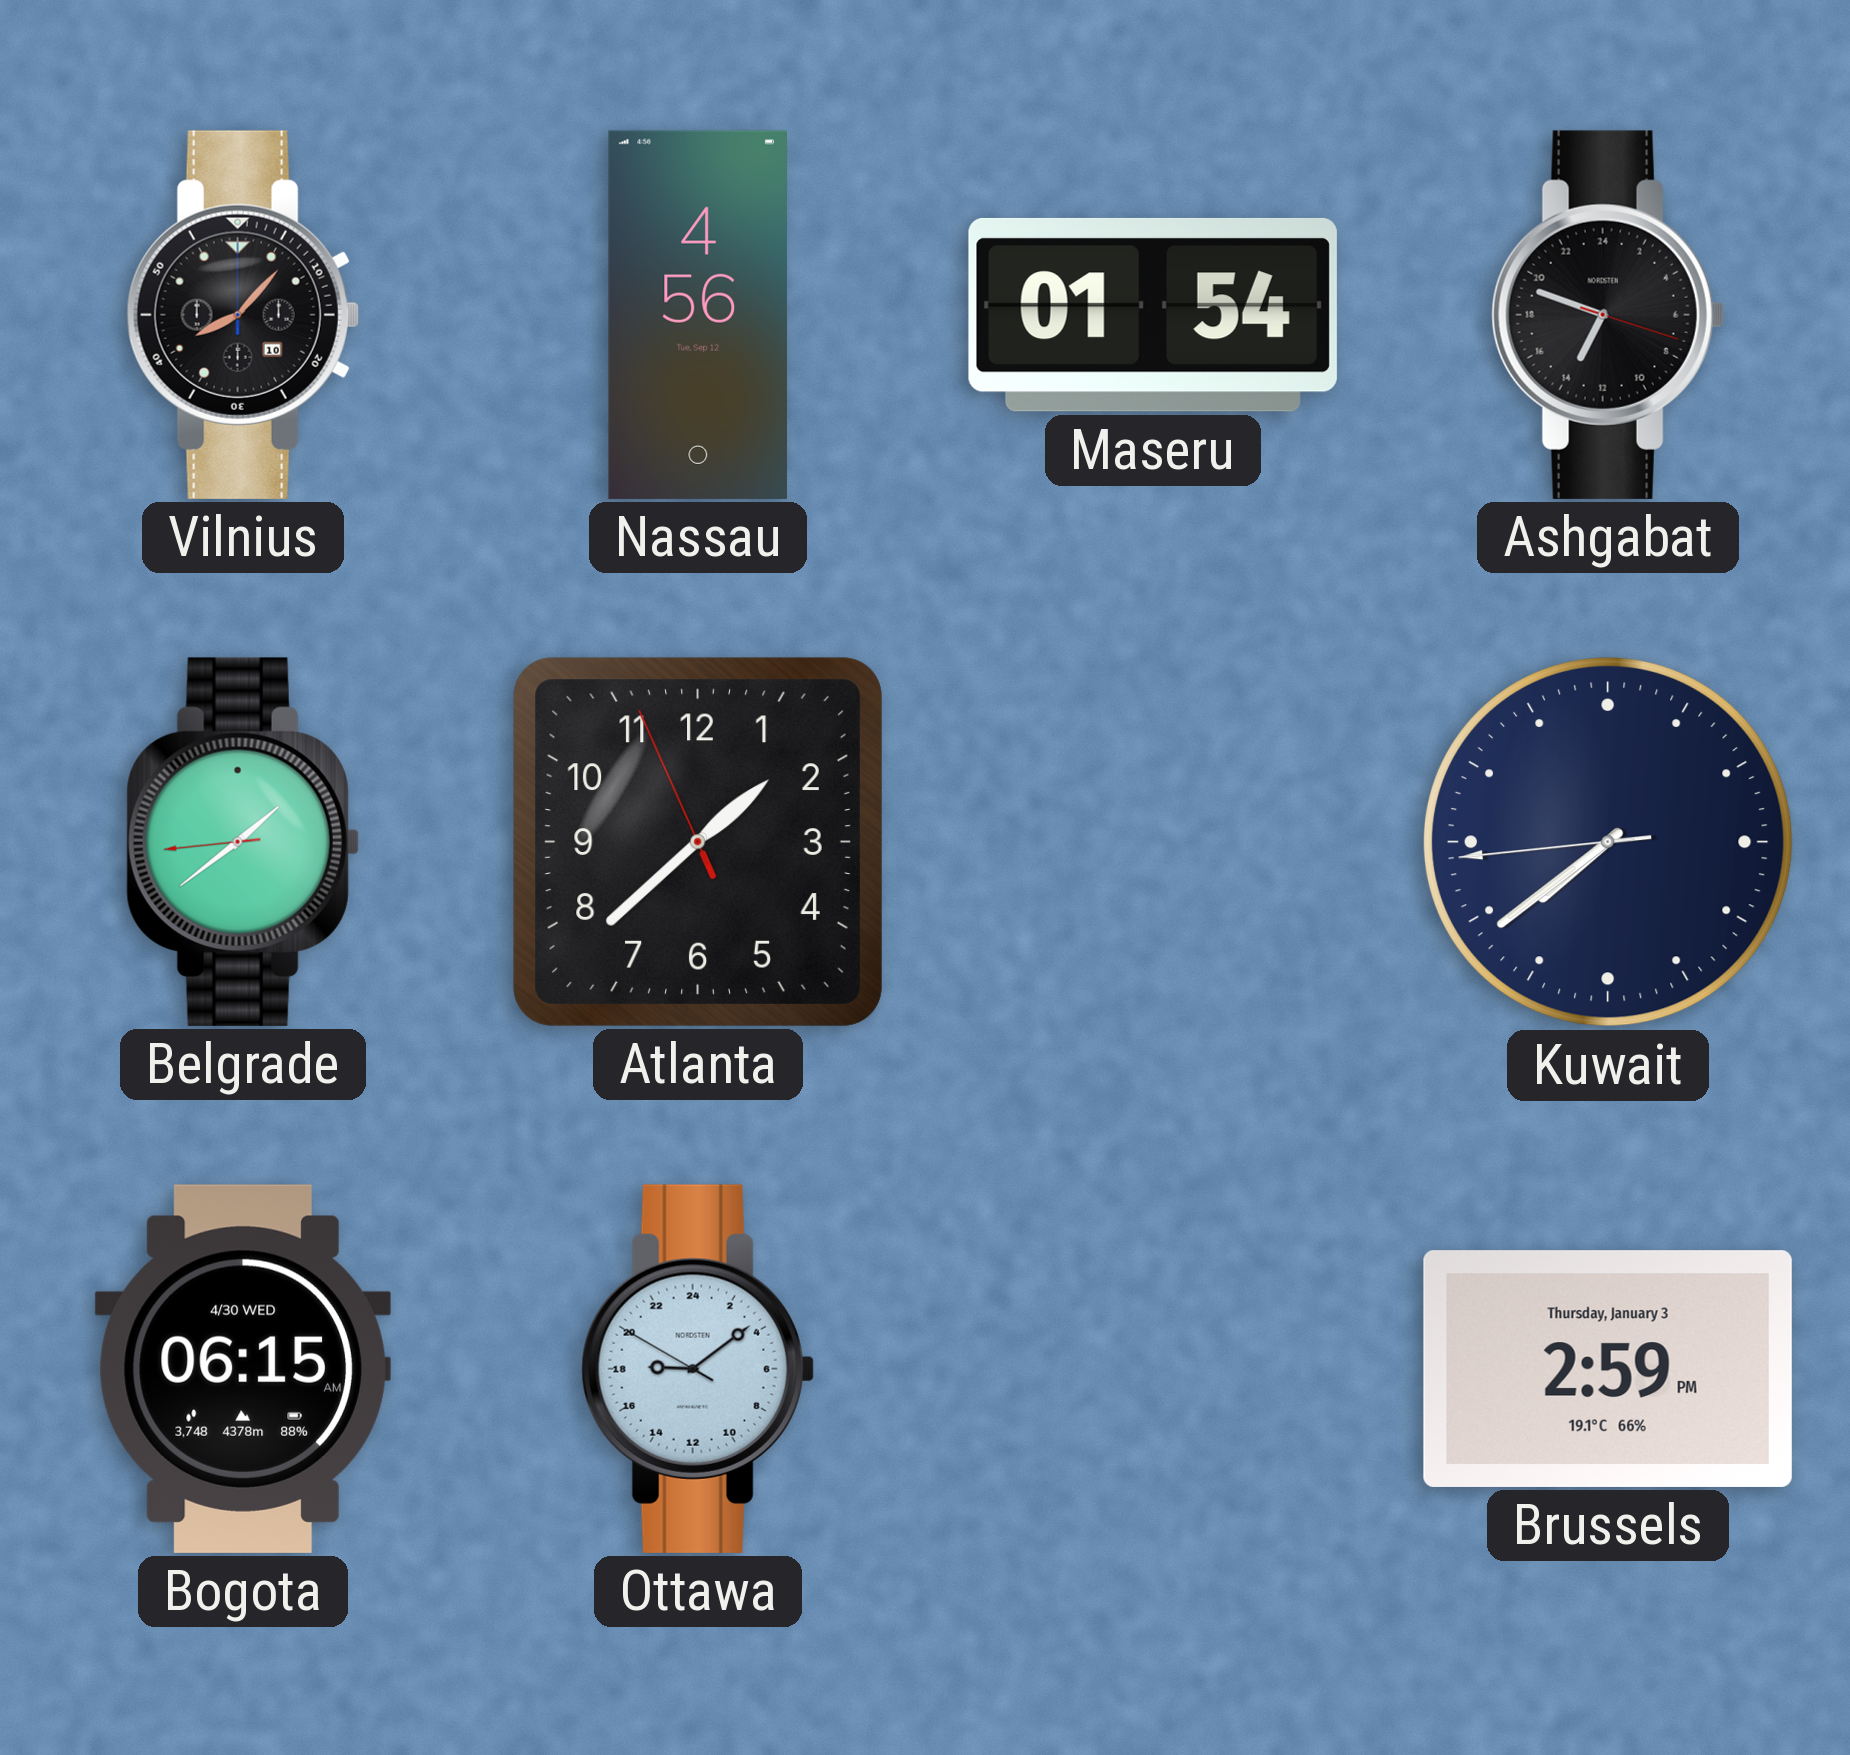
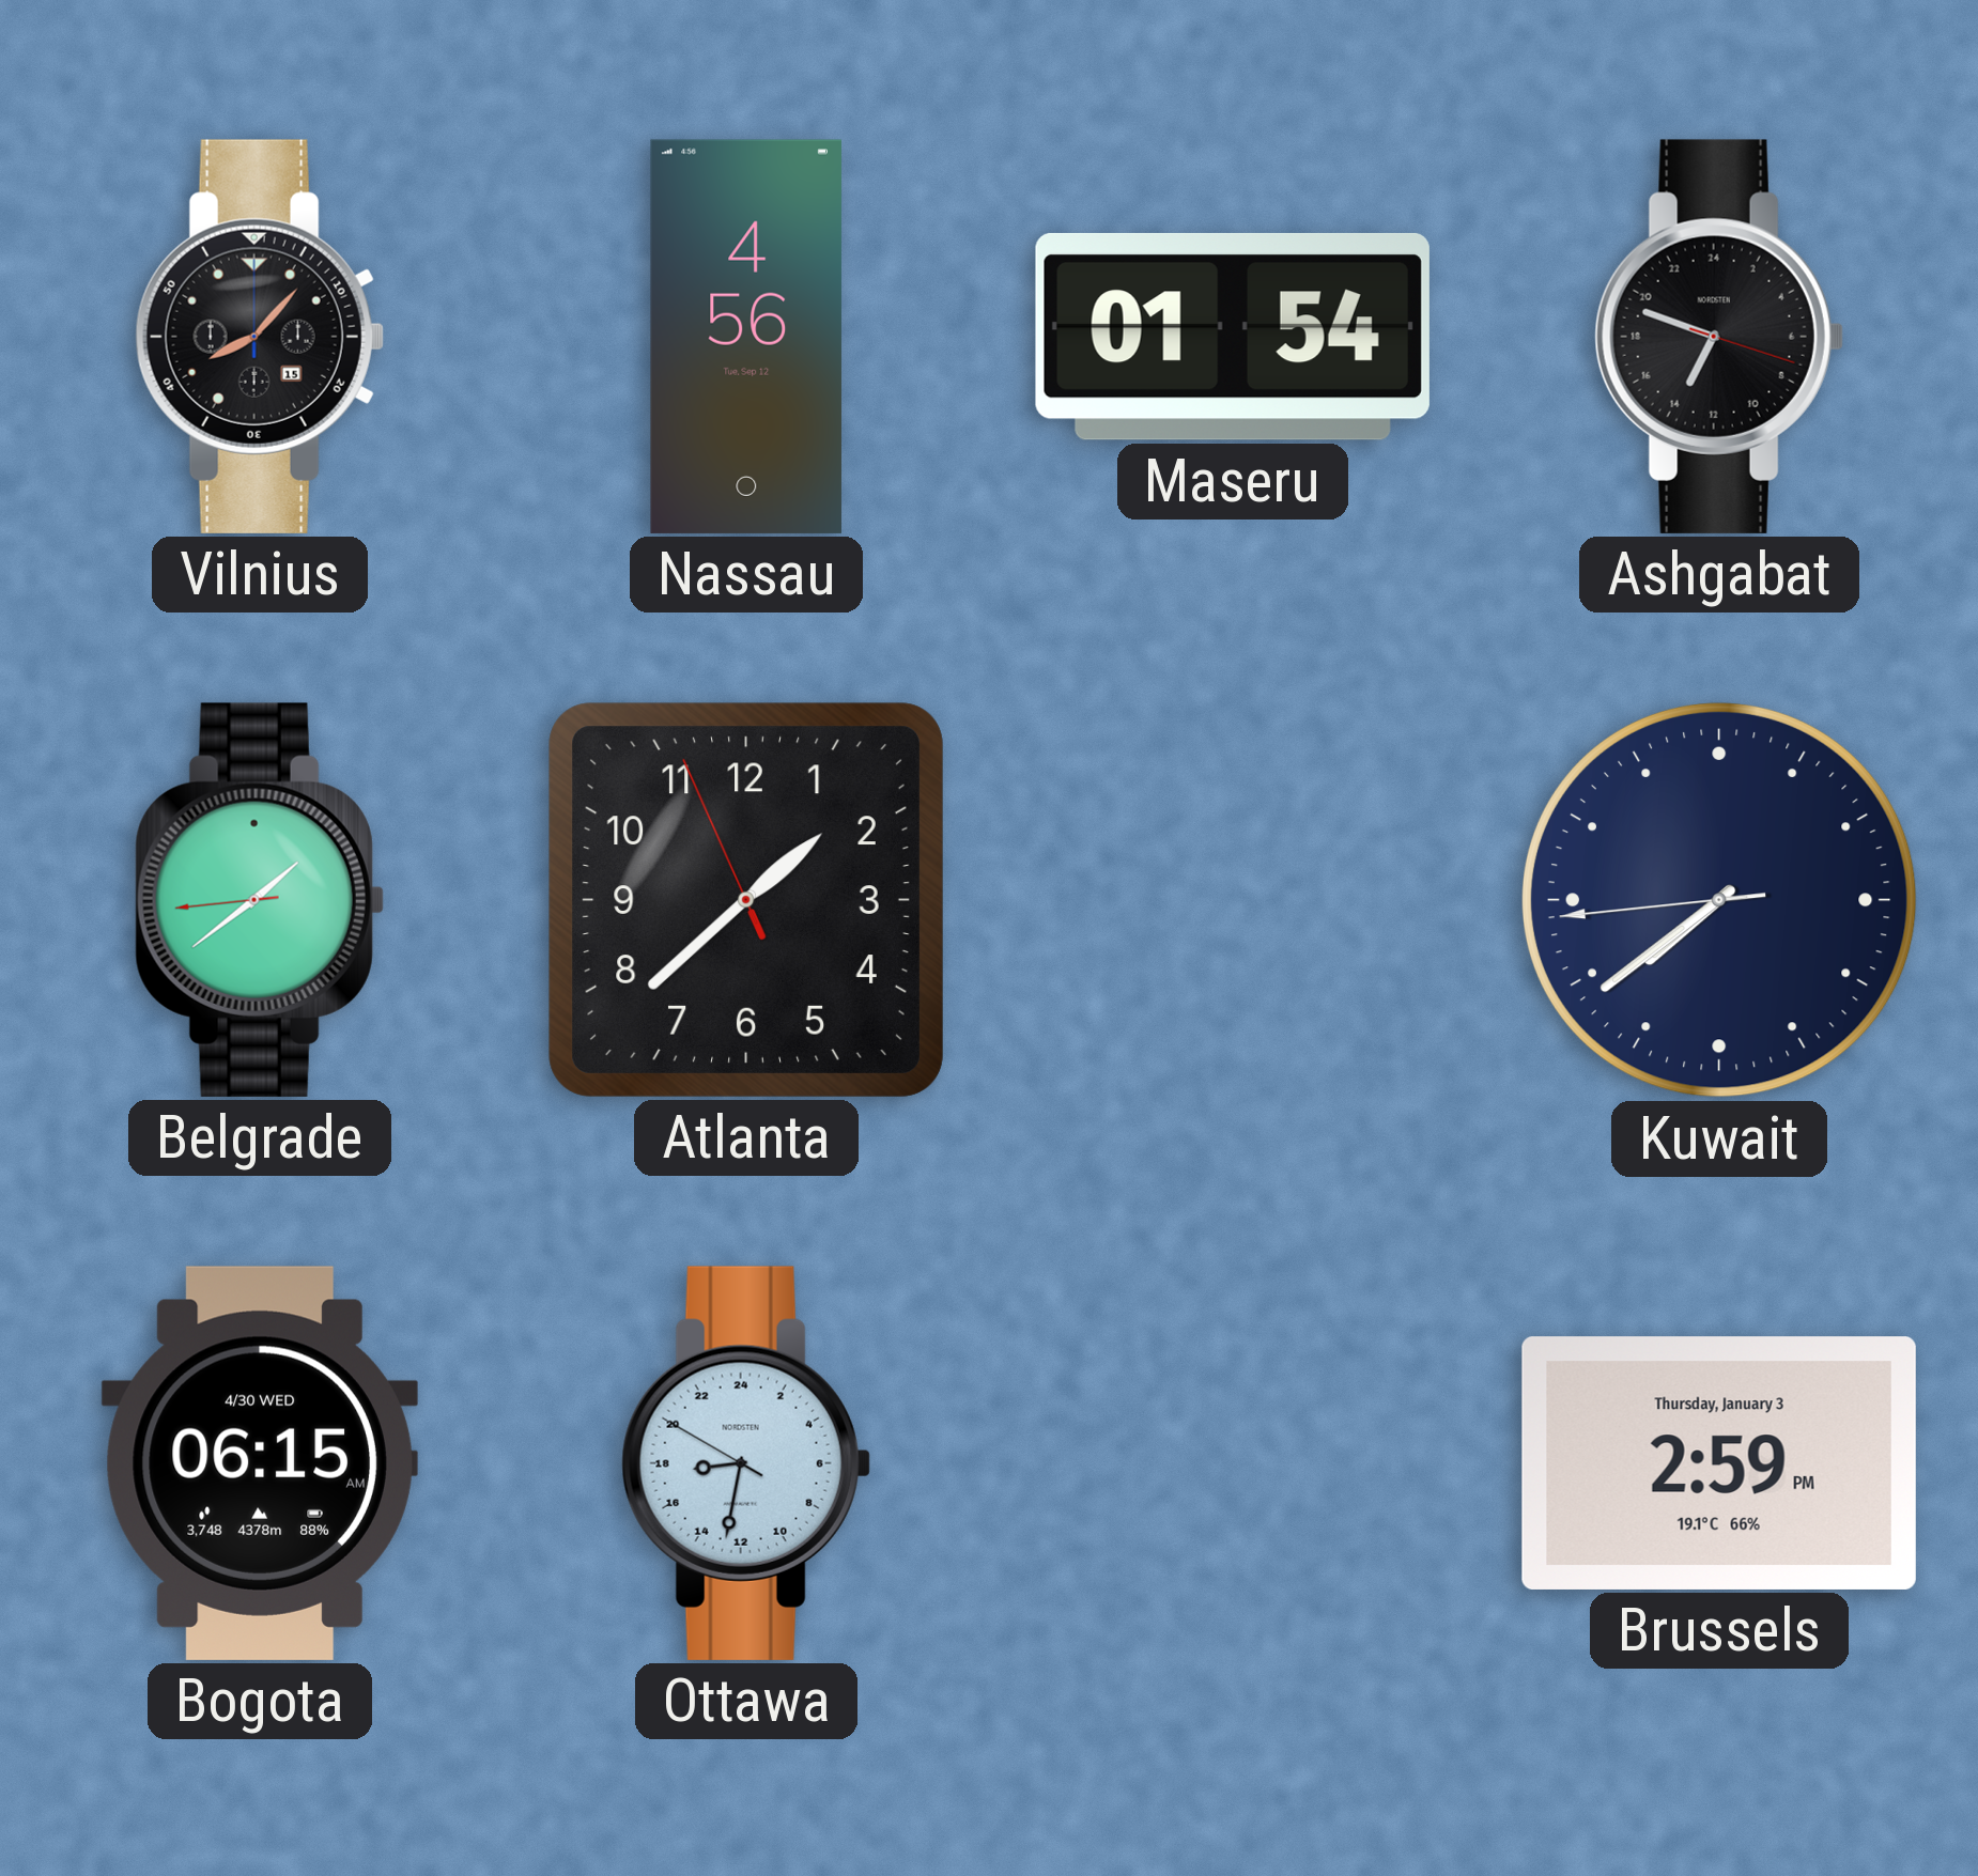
Vilnius date: 10 -> 15
Ottawa: 18:08 -> 17:31
